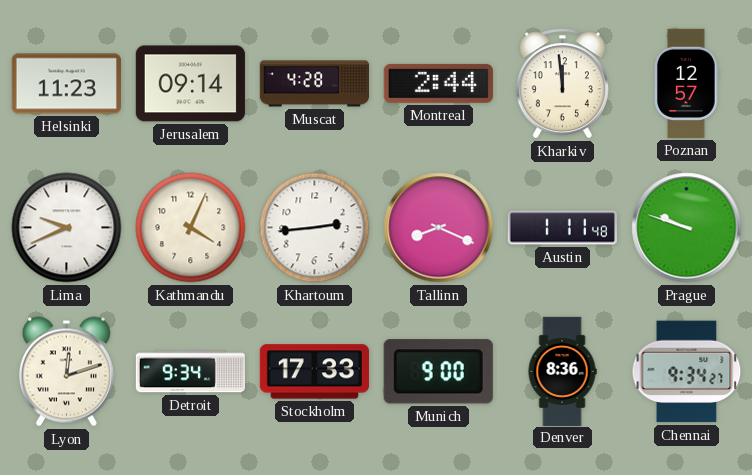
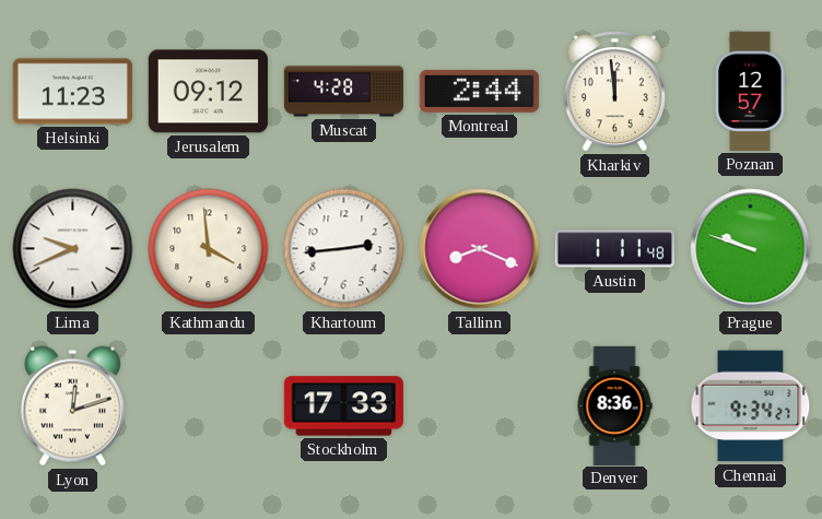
Jerusalem: 09:14 -> 09:12
Kathmandu: 4:04 -> 3:59
Detroit: 9:34 -> none
Munich: 9:00 -> none
